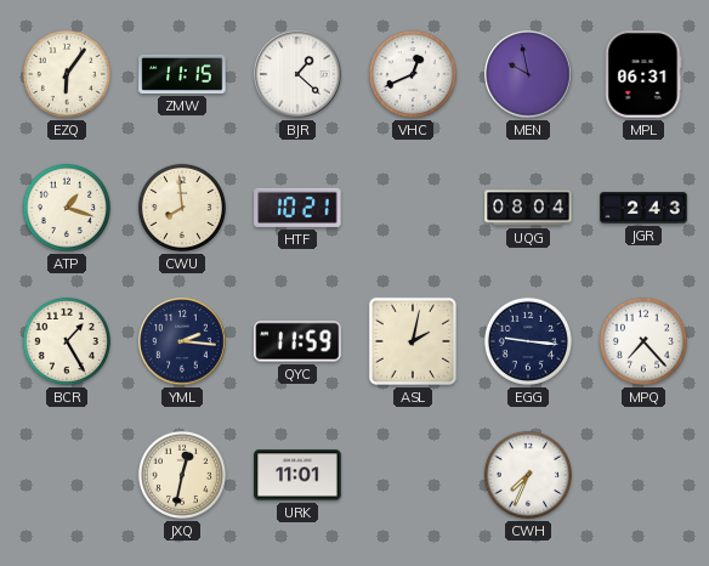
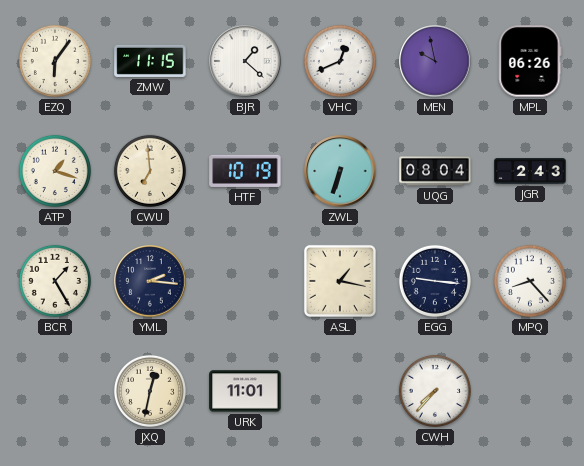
MPL: 06:31 -> 06:26
CWU: 7:59 -> 6:59
HTF: 10:21 -> 10:19
ZWL: none -> 6:33
QYC: 11:59 -> none
ASL: 2:02 -> 1:17
MPQ: 7:23 -> 8:23
CWH: 7:34 -> 7:37
